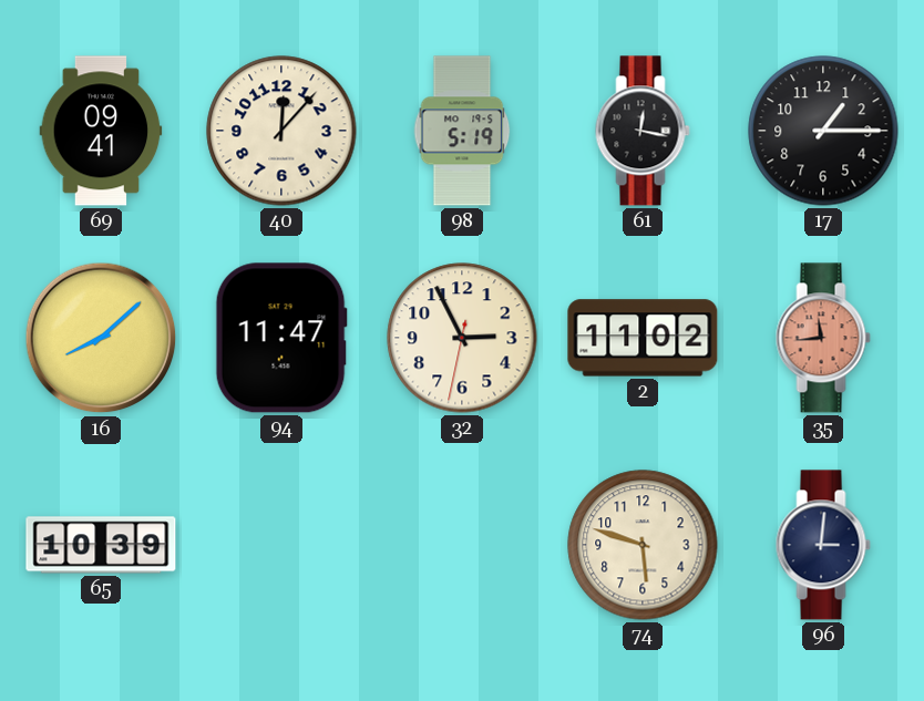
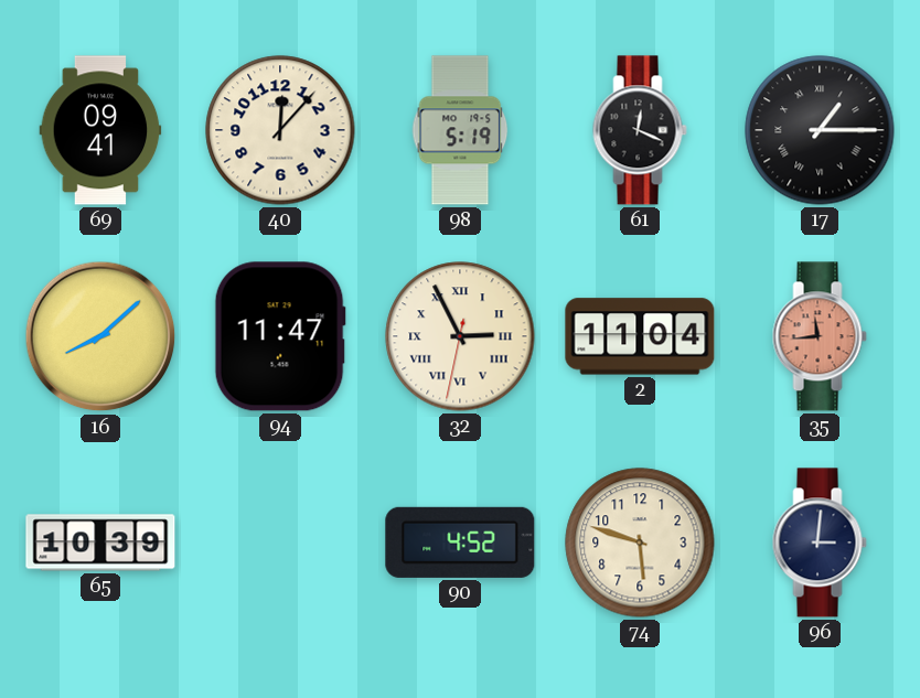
61: 12:17 -> 12:19
17 numerals: Arabic -> Roman
32 numerals: Arabic -> Roman
2: 11:02 -> 11:04
90: none -> 4:52
